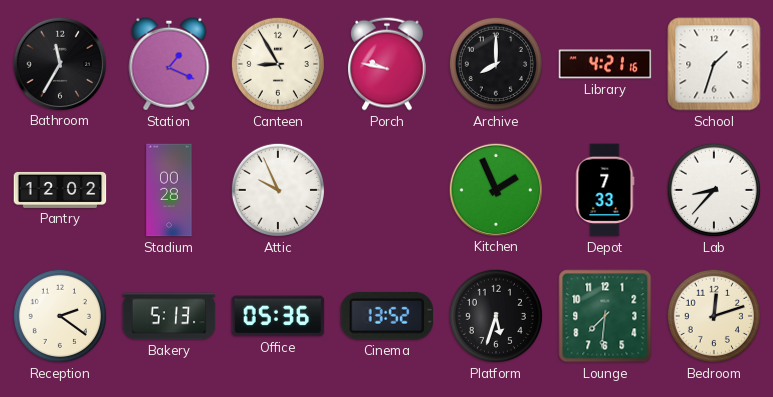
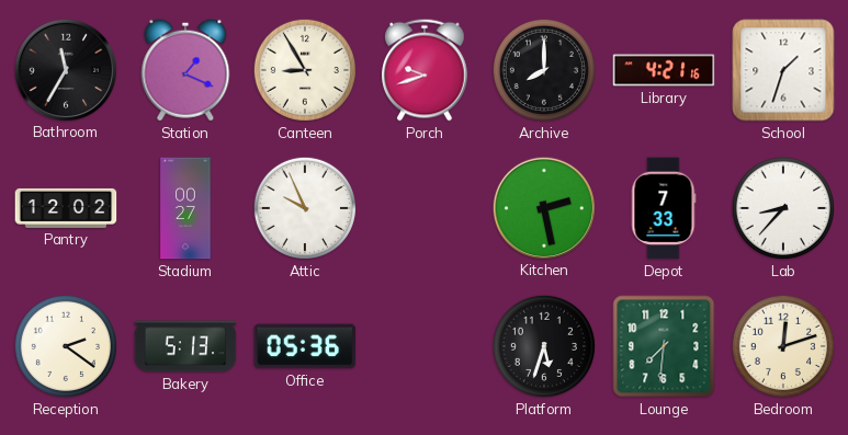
Porch: 9:47 -> 9:42
Stadium: 00:28 -> 00:27
Kitchen: 1:56 -> 2:28
Cinema: 13:52 -> none
